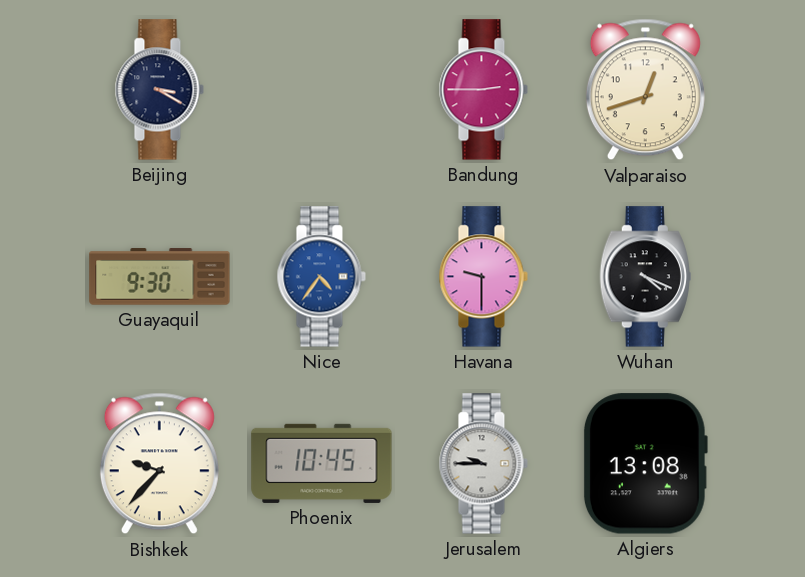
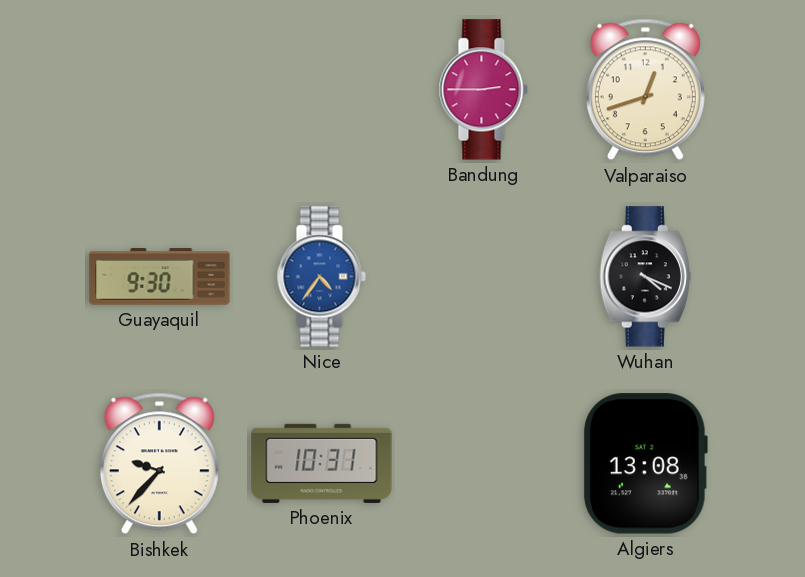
Beijing: 3:20 -> none
Havana: 9:30 -> none
Phoenix: 10:45 -> 10:31
Jerusalem: 9:45 -> none
